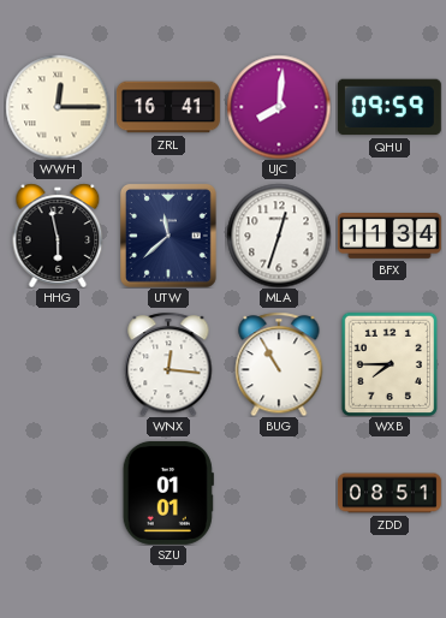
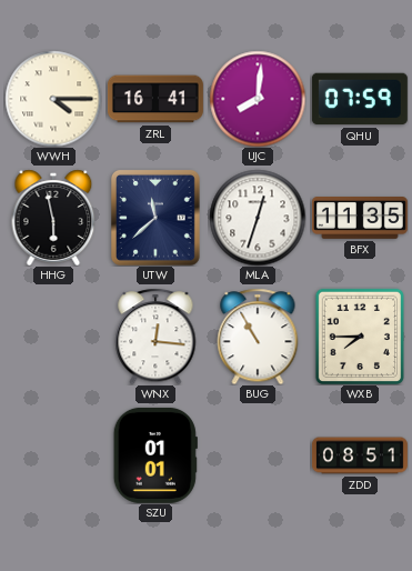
WWH: 12:15 -> 4:15
QHU: 09:59 -> 07:59
BFX: 11:34 -> 11:35
